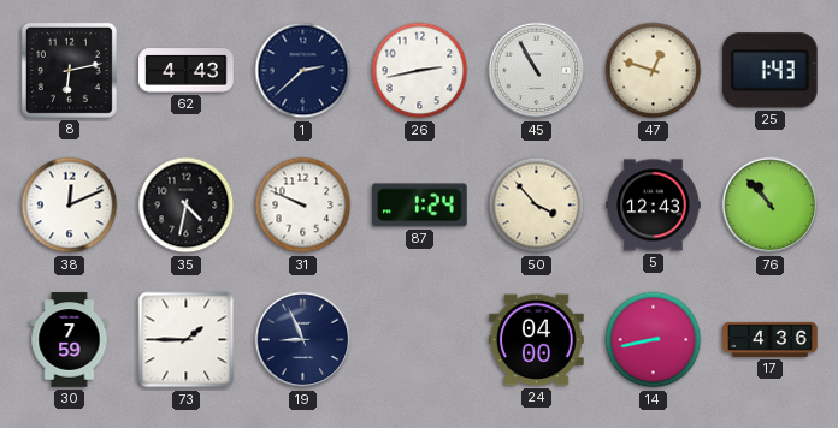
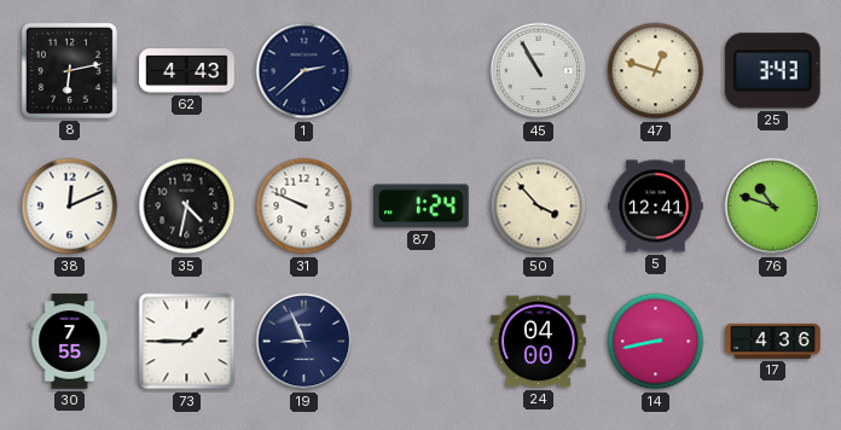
26: 2:43 -> none
25: 1:43 -> 3:43
5: 12:43 -> 12:41
76: 10:53 -> 10:48
30: 7:59 -> 7:55
